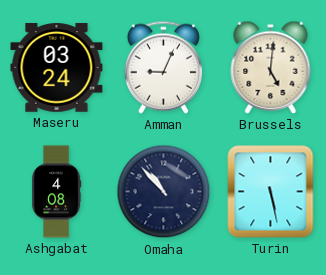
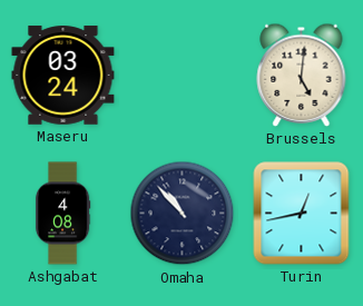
Amman: 9:04 -> none
Turin: 5:28 -> 12:43
